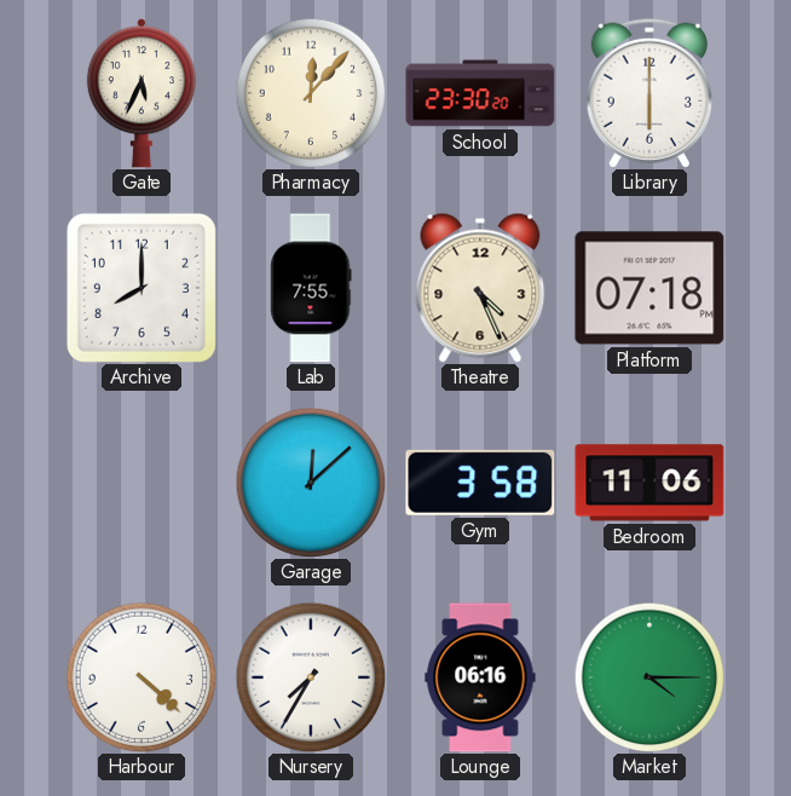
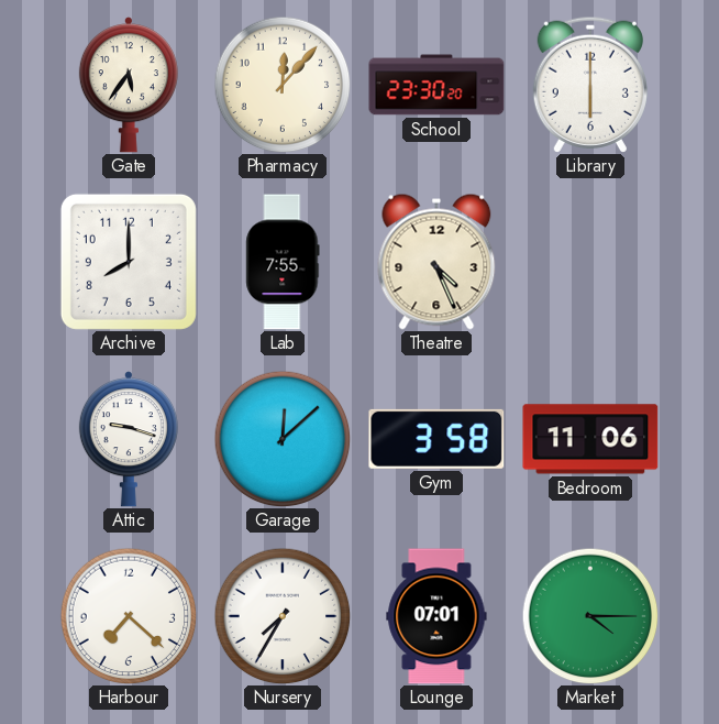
Gate: 5:34 -> 5:36
Platform: 07:18 -> none
Attic: none -> 9:18
Harbour: 4:22 -> 7:22
Lounge: 06:16 -> 07:01
